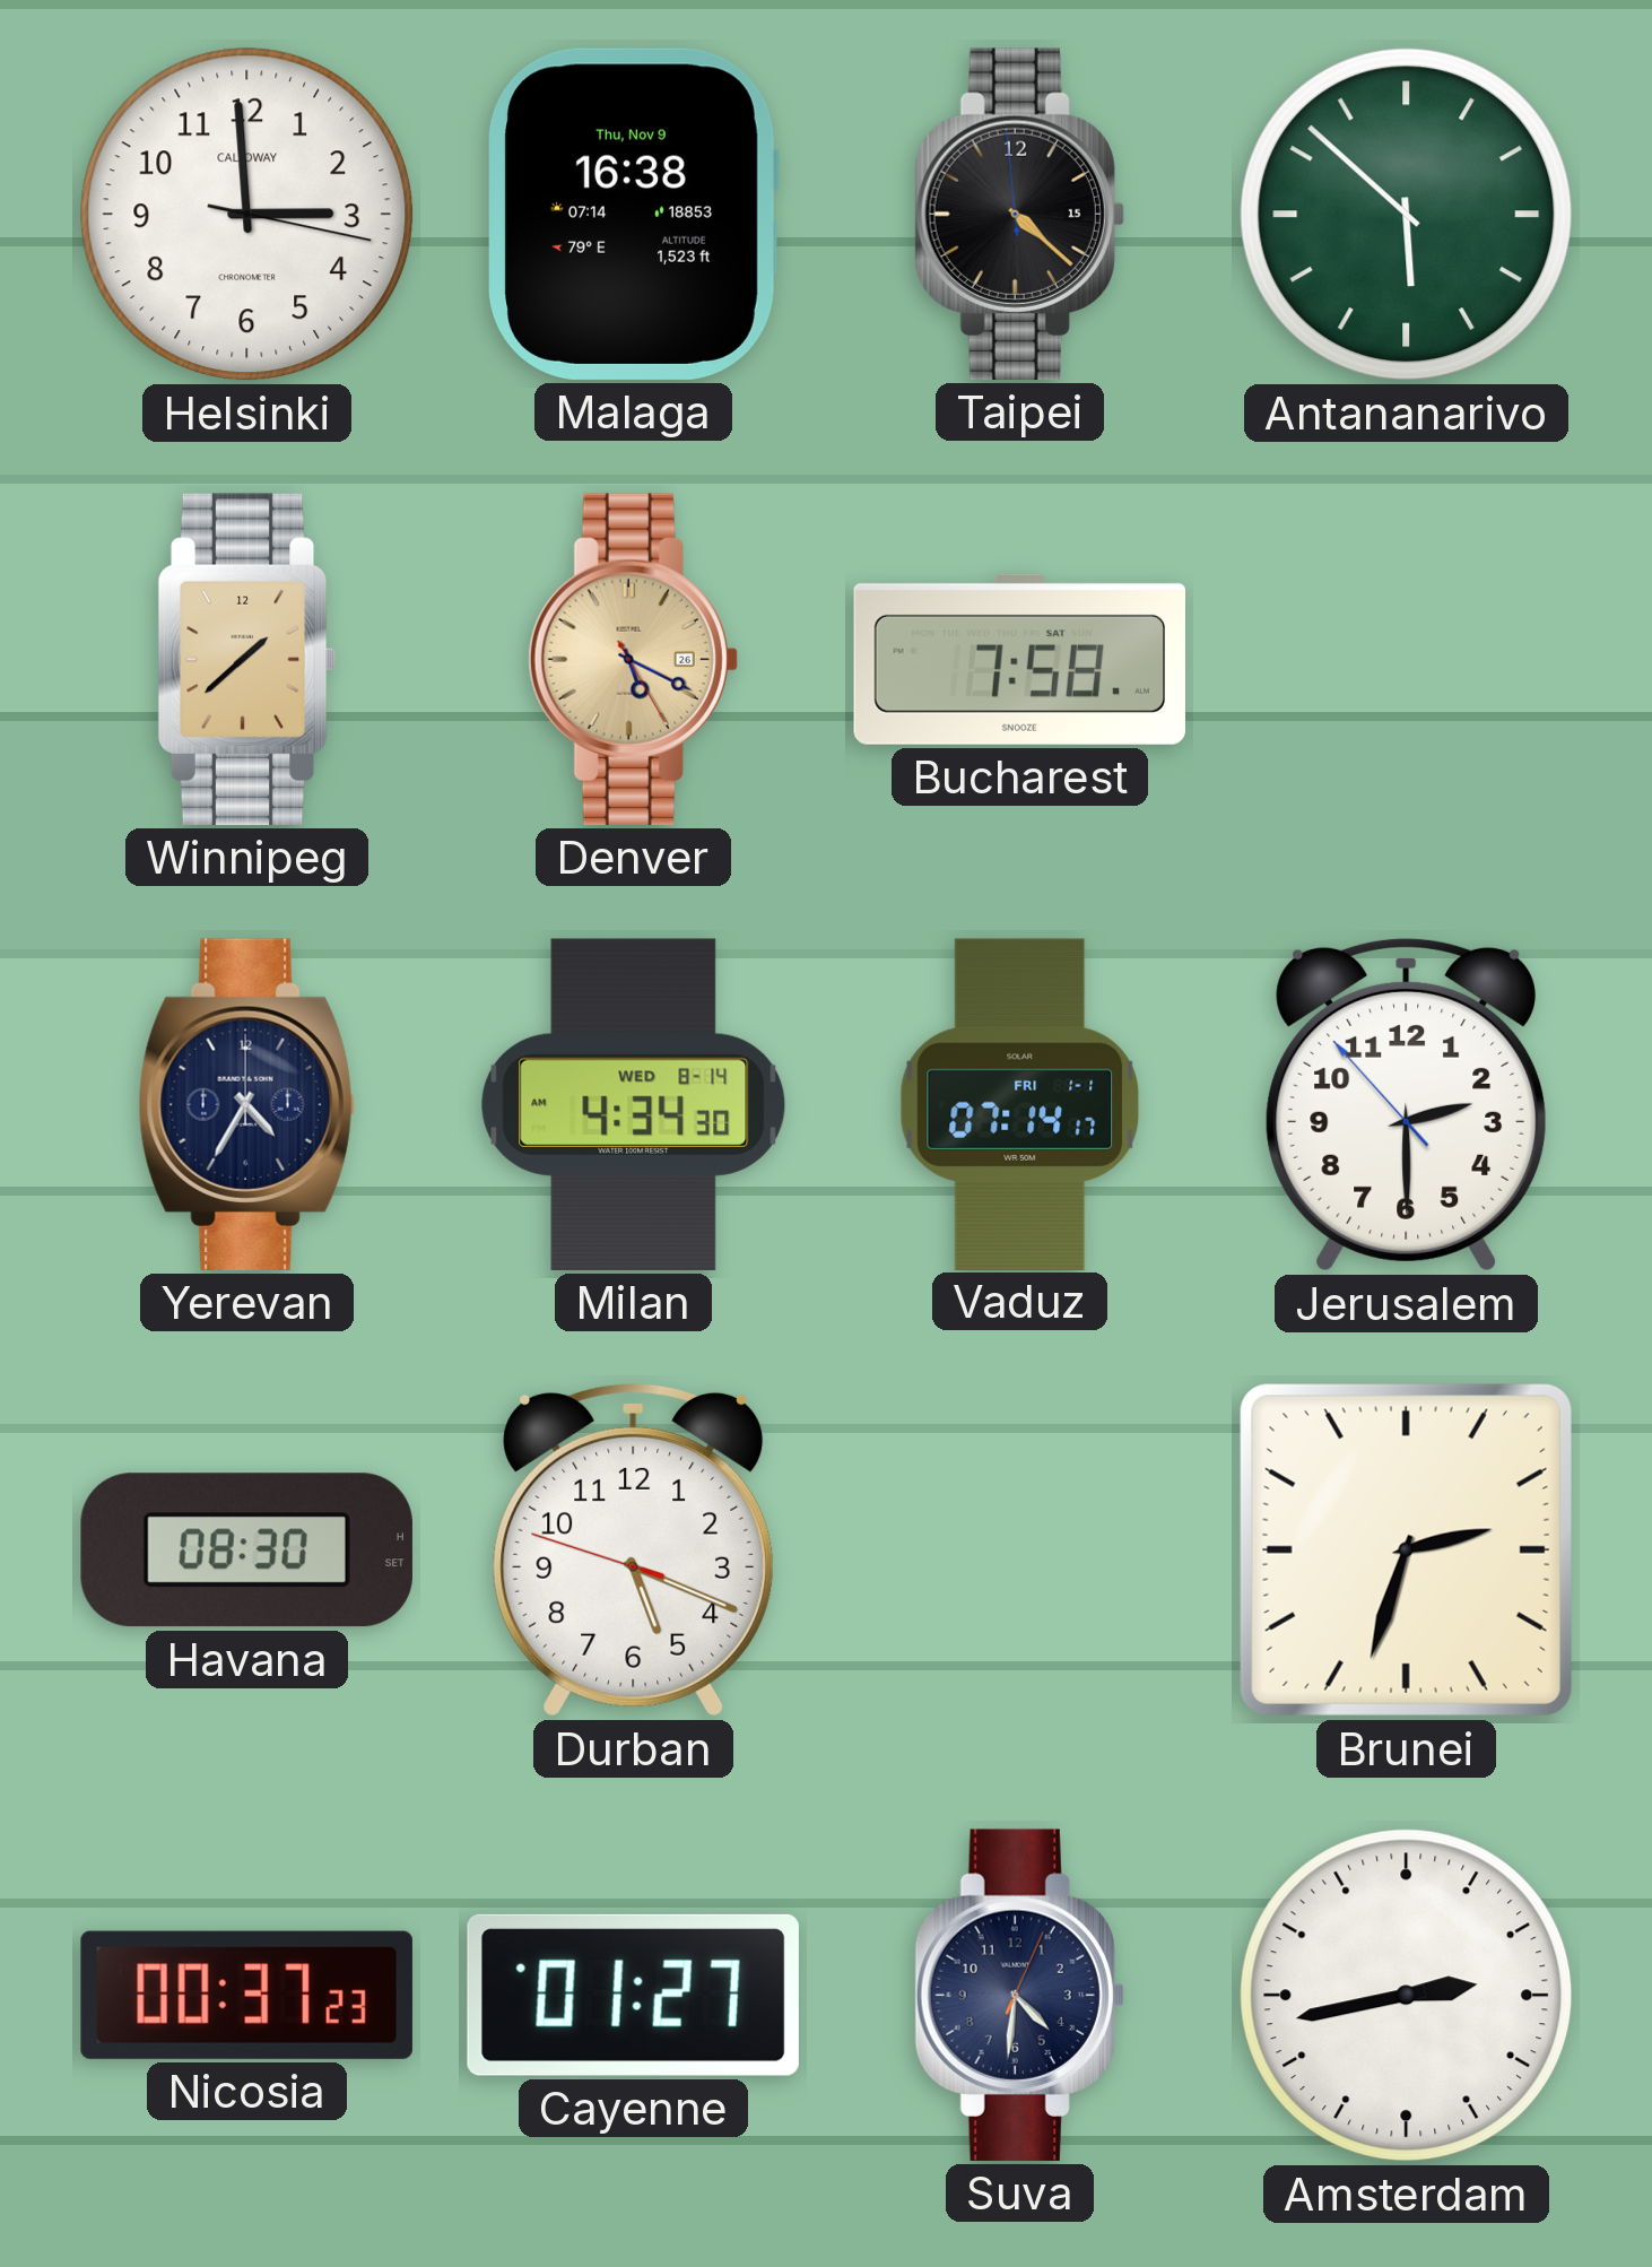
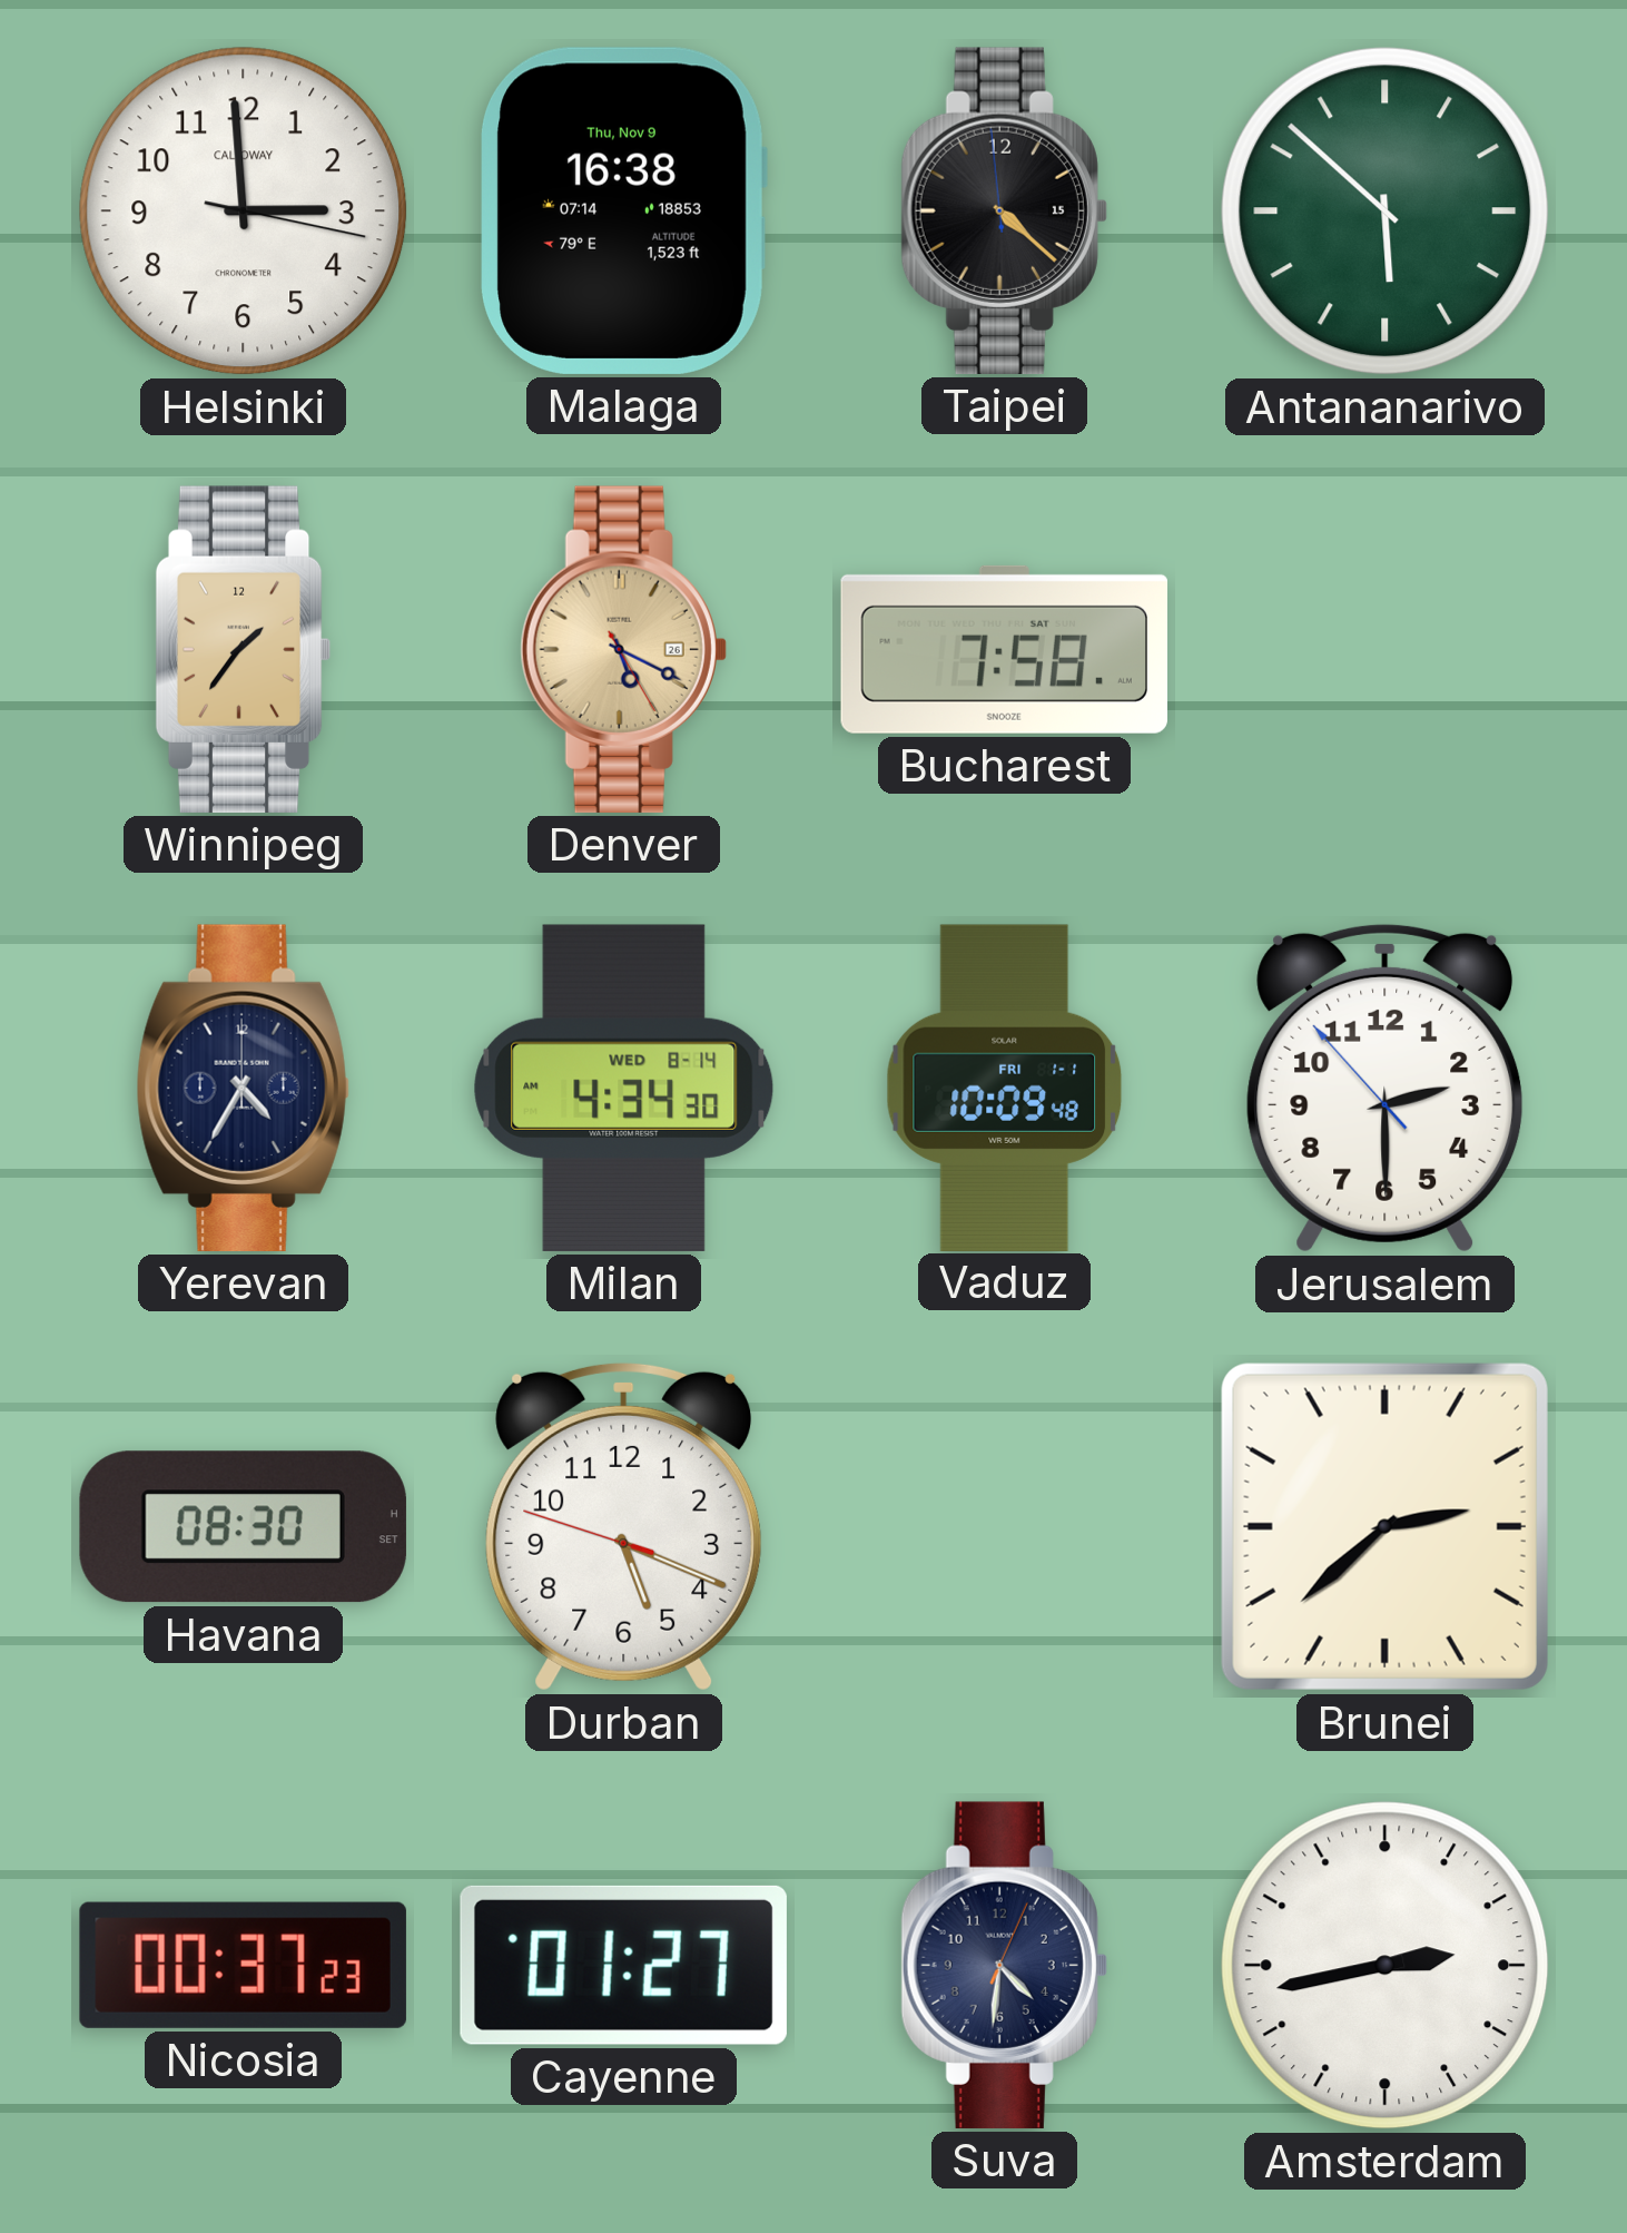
Winnipeg: 1:38 -> 1:36
Vaduz: 07:14 -> 10:09
Brunei: 2:33 -> 2:38
